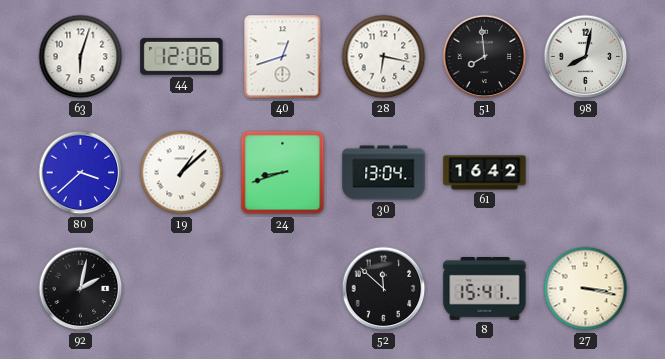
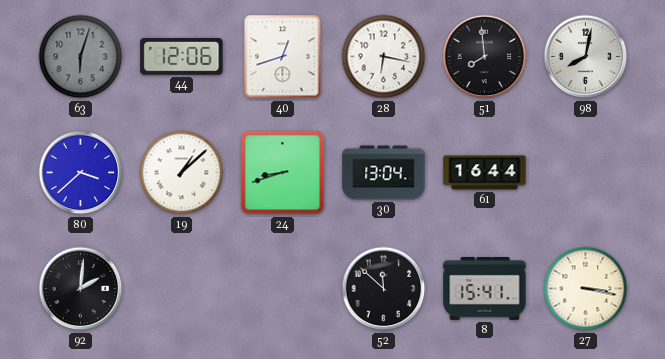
63 dial: white -> grey
61: 16:42 -> 16:44
92: 2:02 -> 2:01
